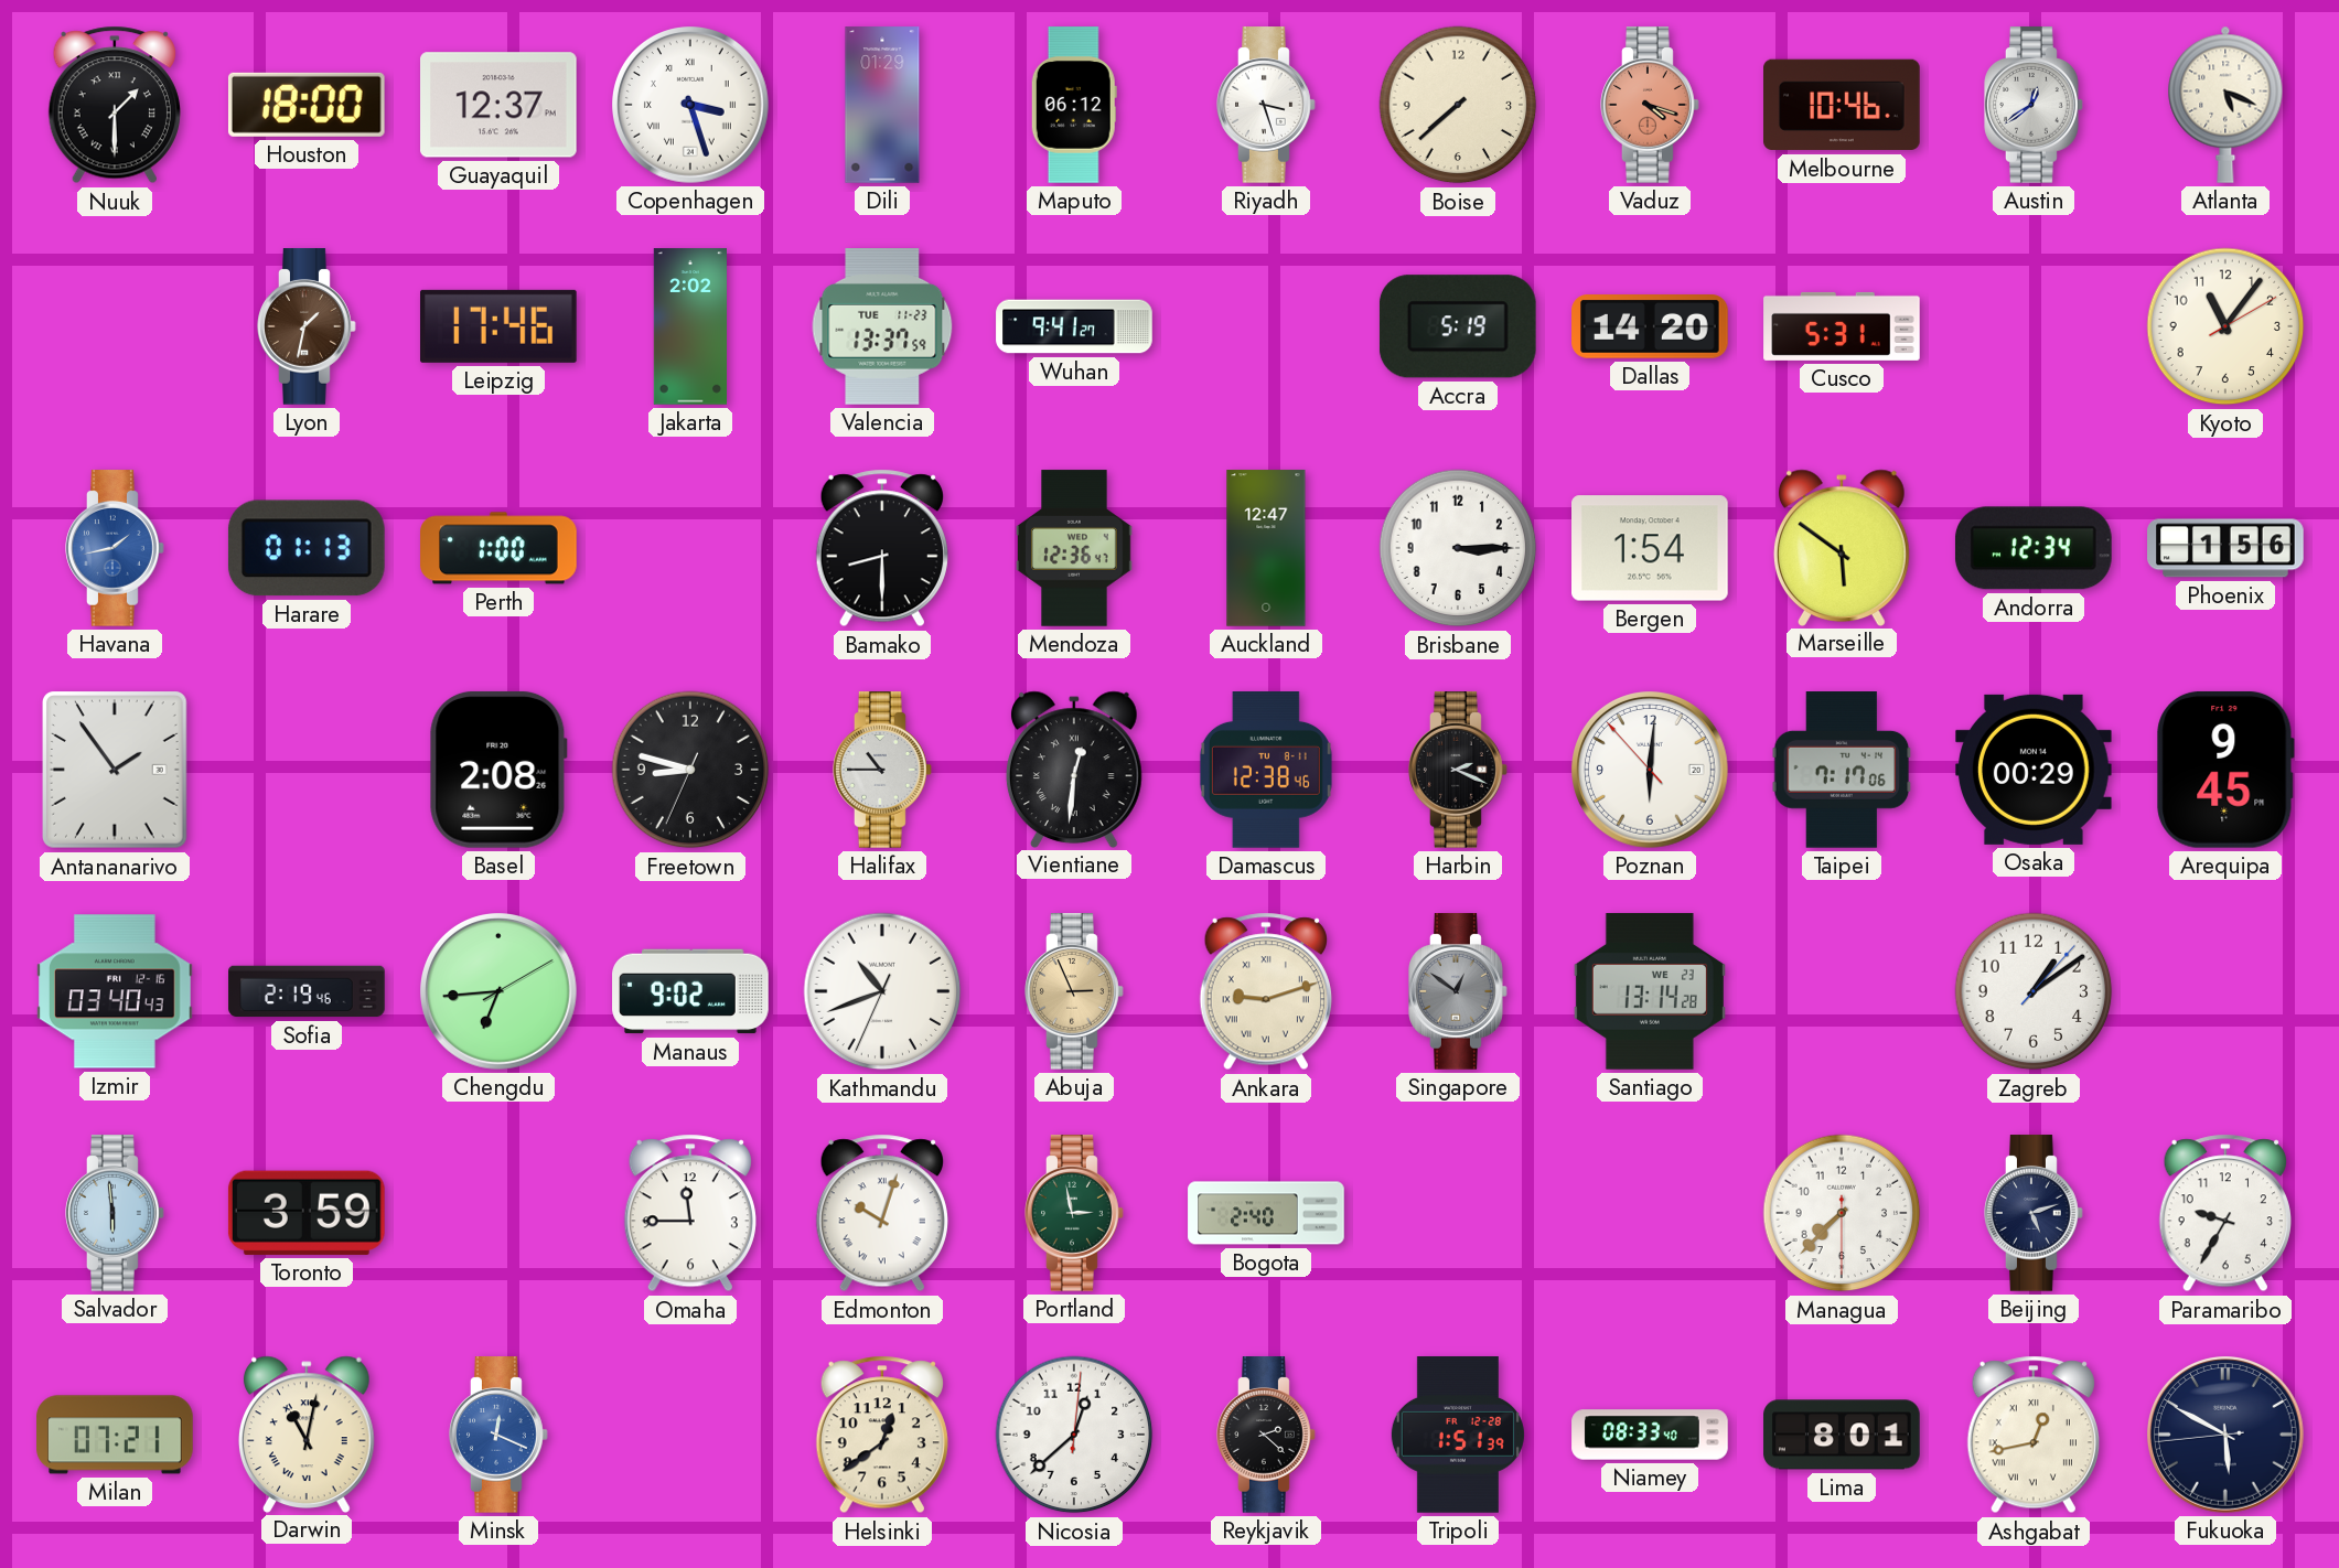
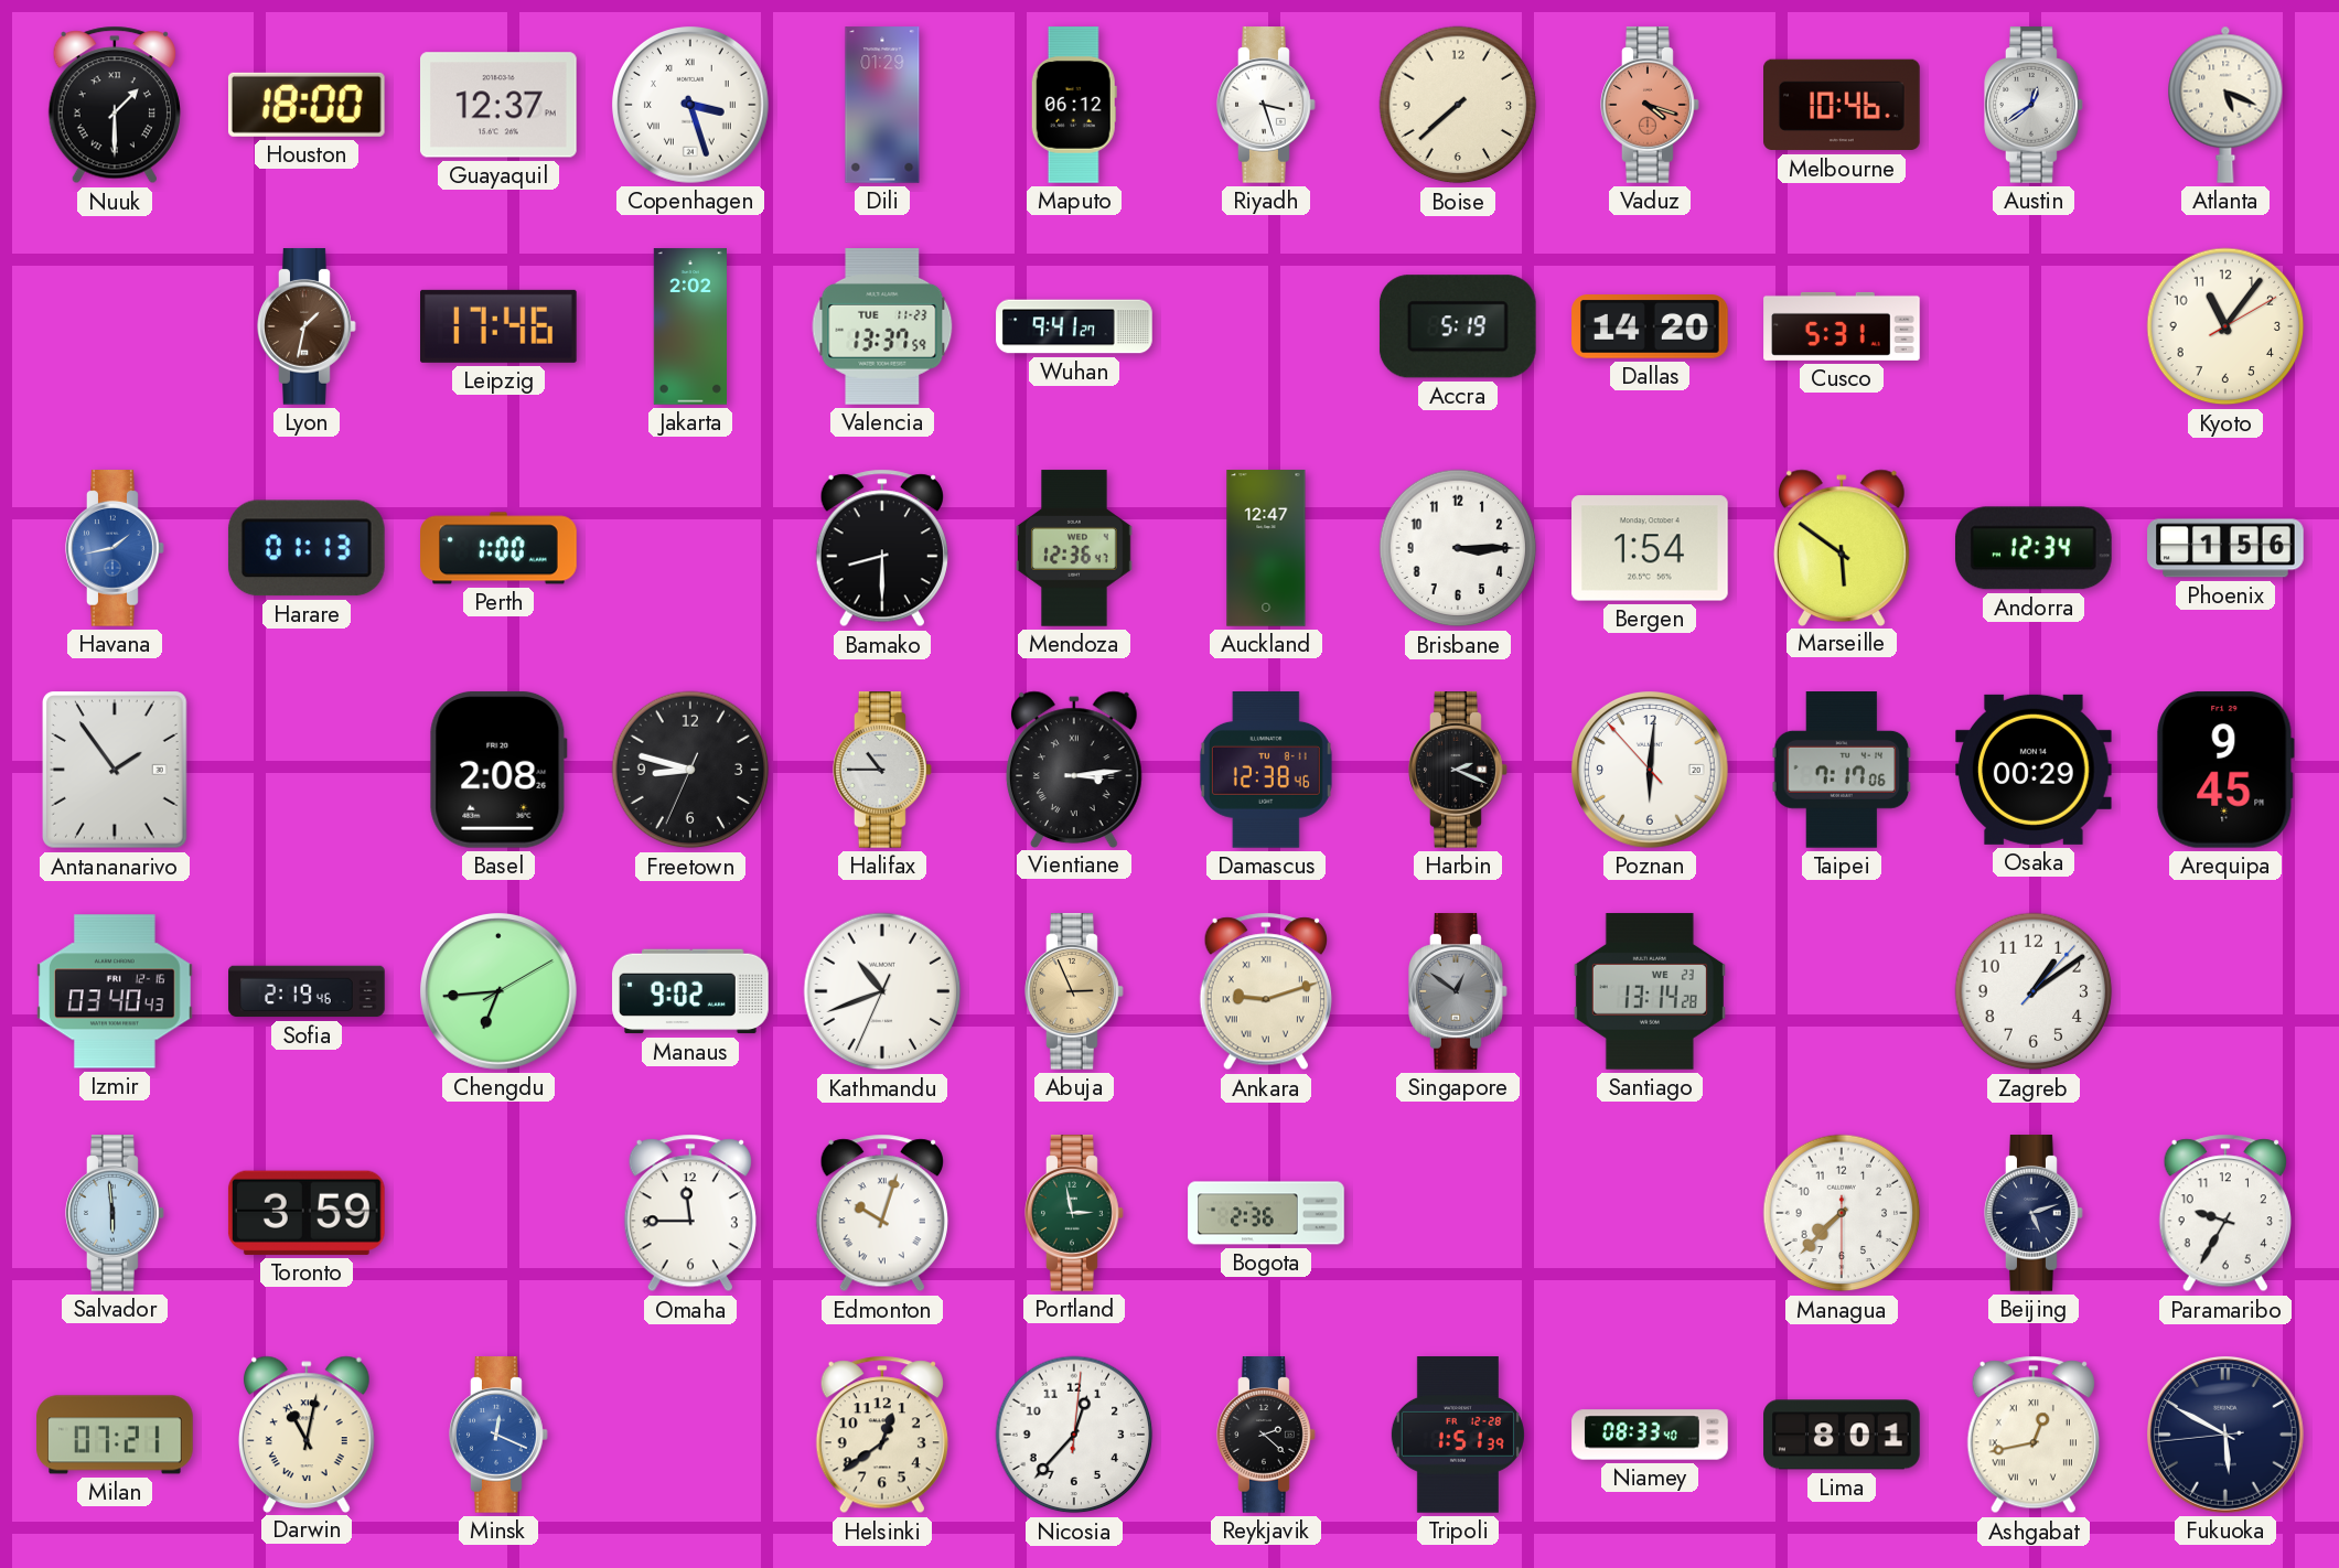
Vientiane: 12:31 -> 3:14
Bogota: 2:40 -> 2:36
Nicosia: 12:38 -> 12:37
